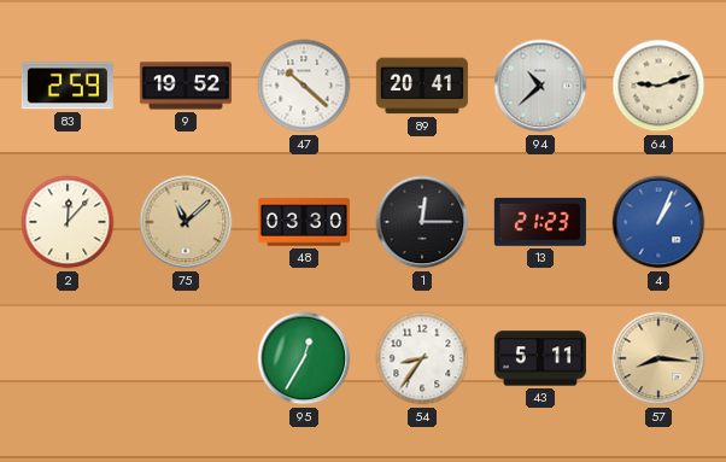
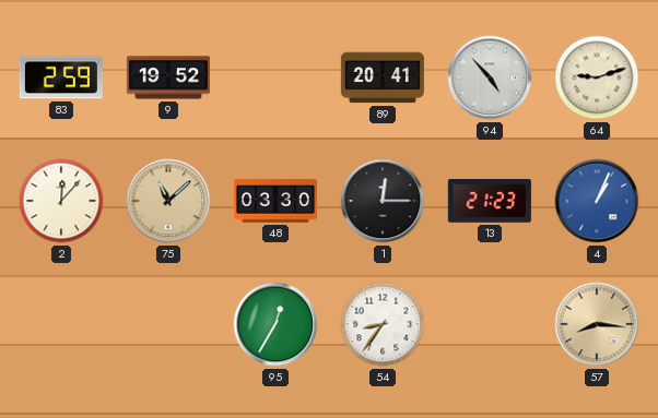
47: 10:22 -> none
94: 10:38 -> 4:53
43: 5:11 -> none
